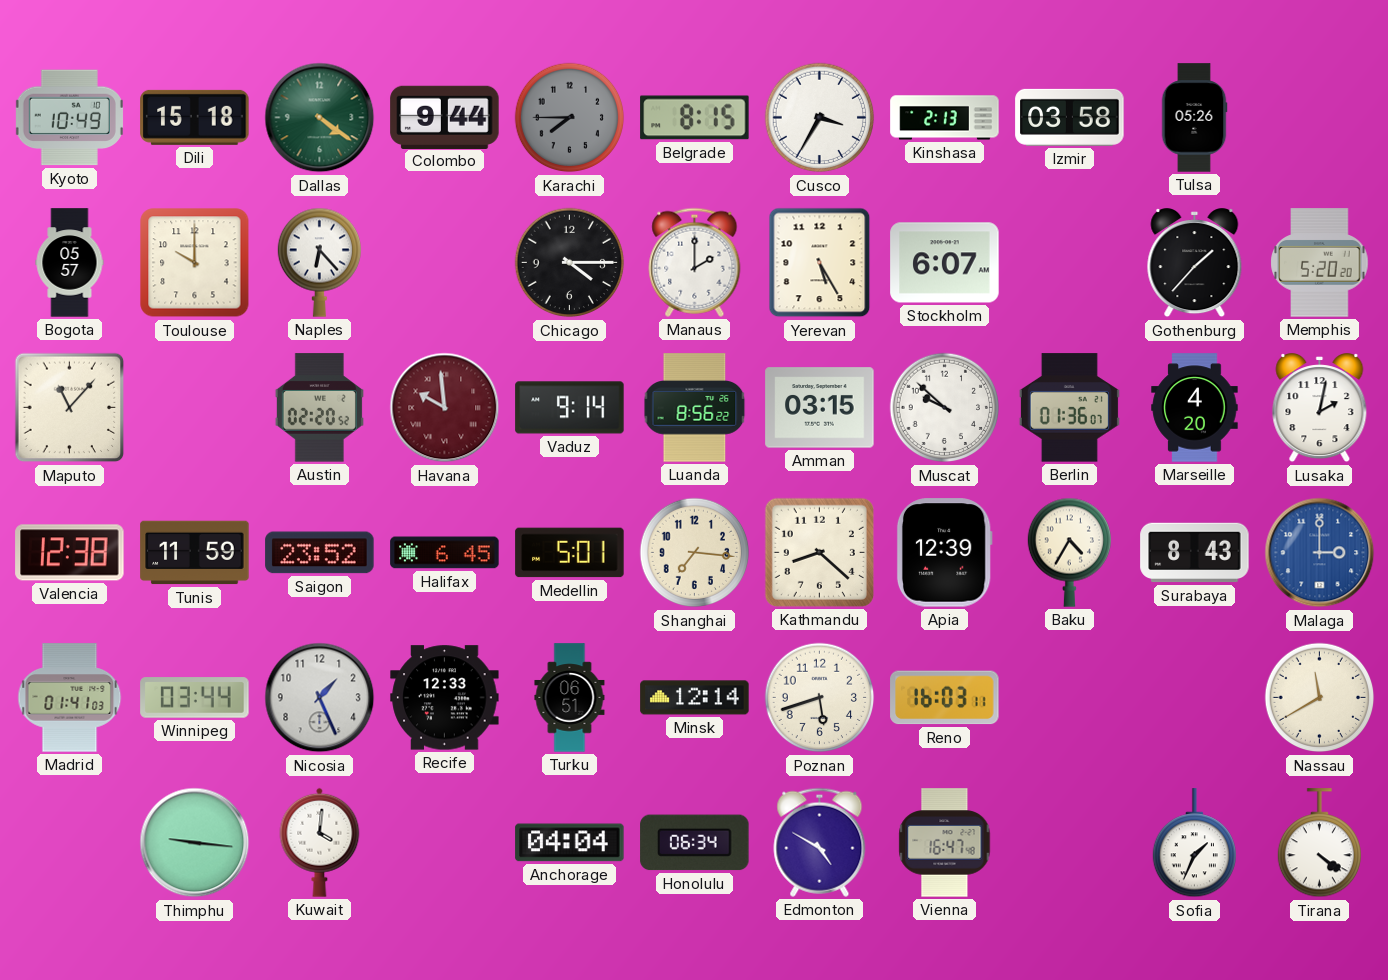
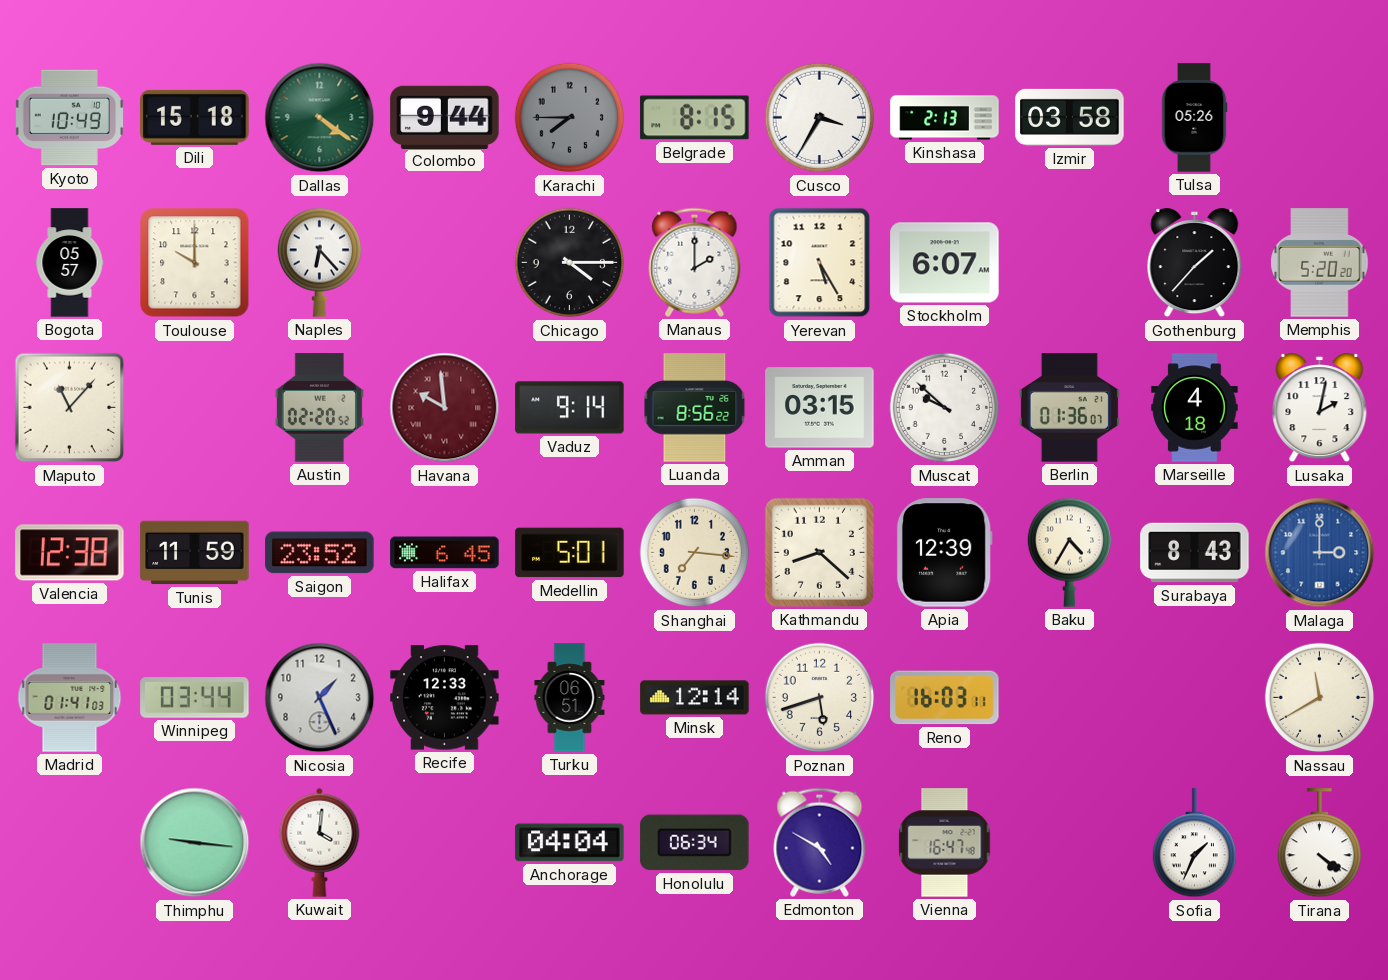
Marseille: 4:20 -> 4:18
